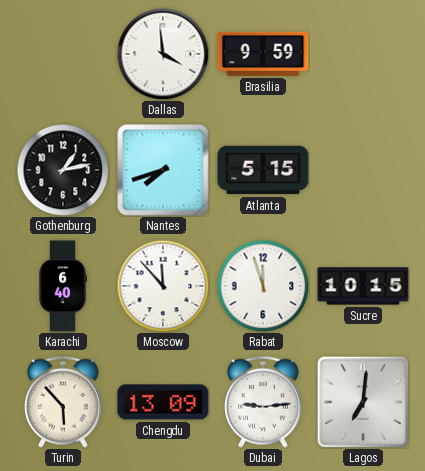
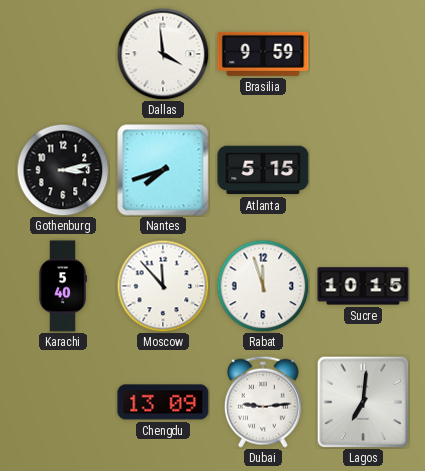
Gothenburg: 1:13 -> 3:13
Karachi: 6:40 -> 5:40
Turin: 5:53 -> none
